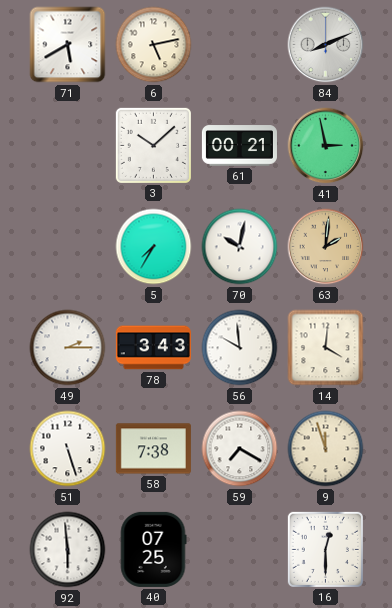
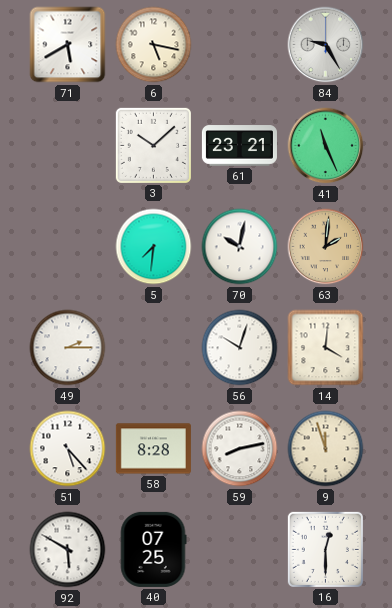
6: 5:13 -> 5:17
84: 8:11 -> 9:25
61: 00:21 -> 23:21
41: 2:58 -> 11:26
5: 7:35 -> 7:31
78: 3:43 -> none
56: 9:59 -> 10:03
51: 5:27 -> 5:23
58: 7:38 -> 8:28
59: 7:20 -> 8:13
92: 5:59 -> 5:50
